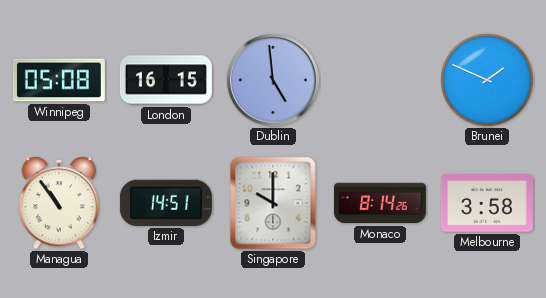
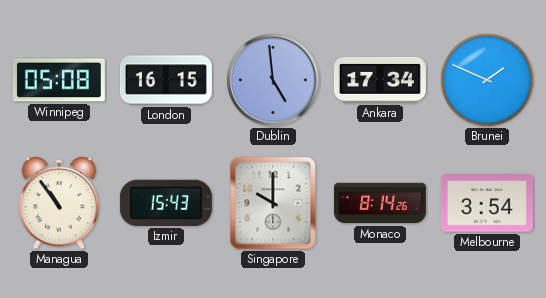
Ankara: none -> 17:34
Izmir: 14:51 -> 15:43
Melbourne: 3:58 -> 3:54
